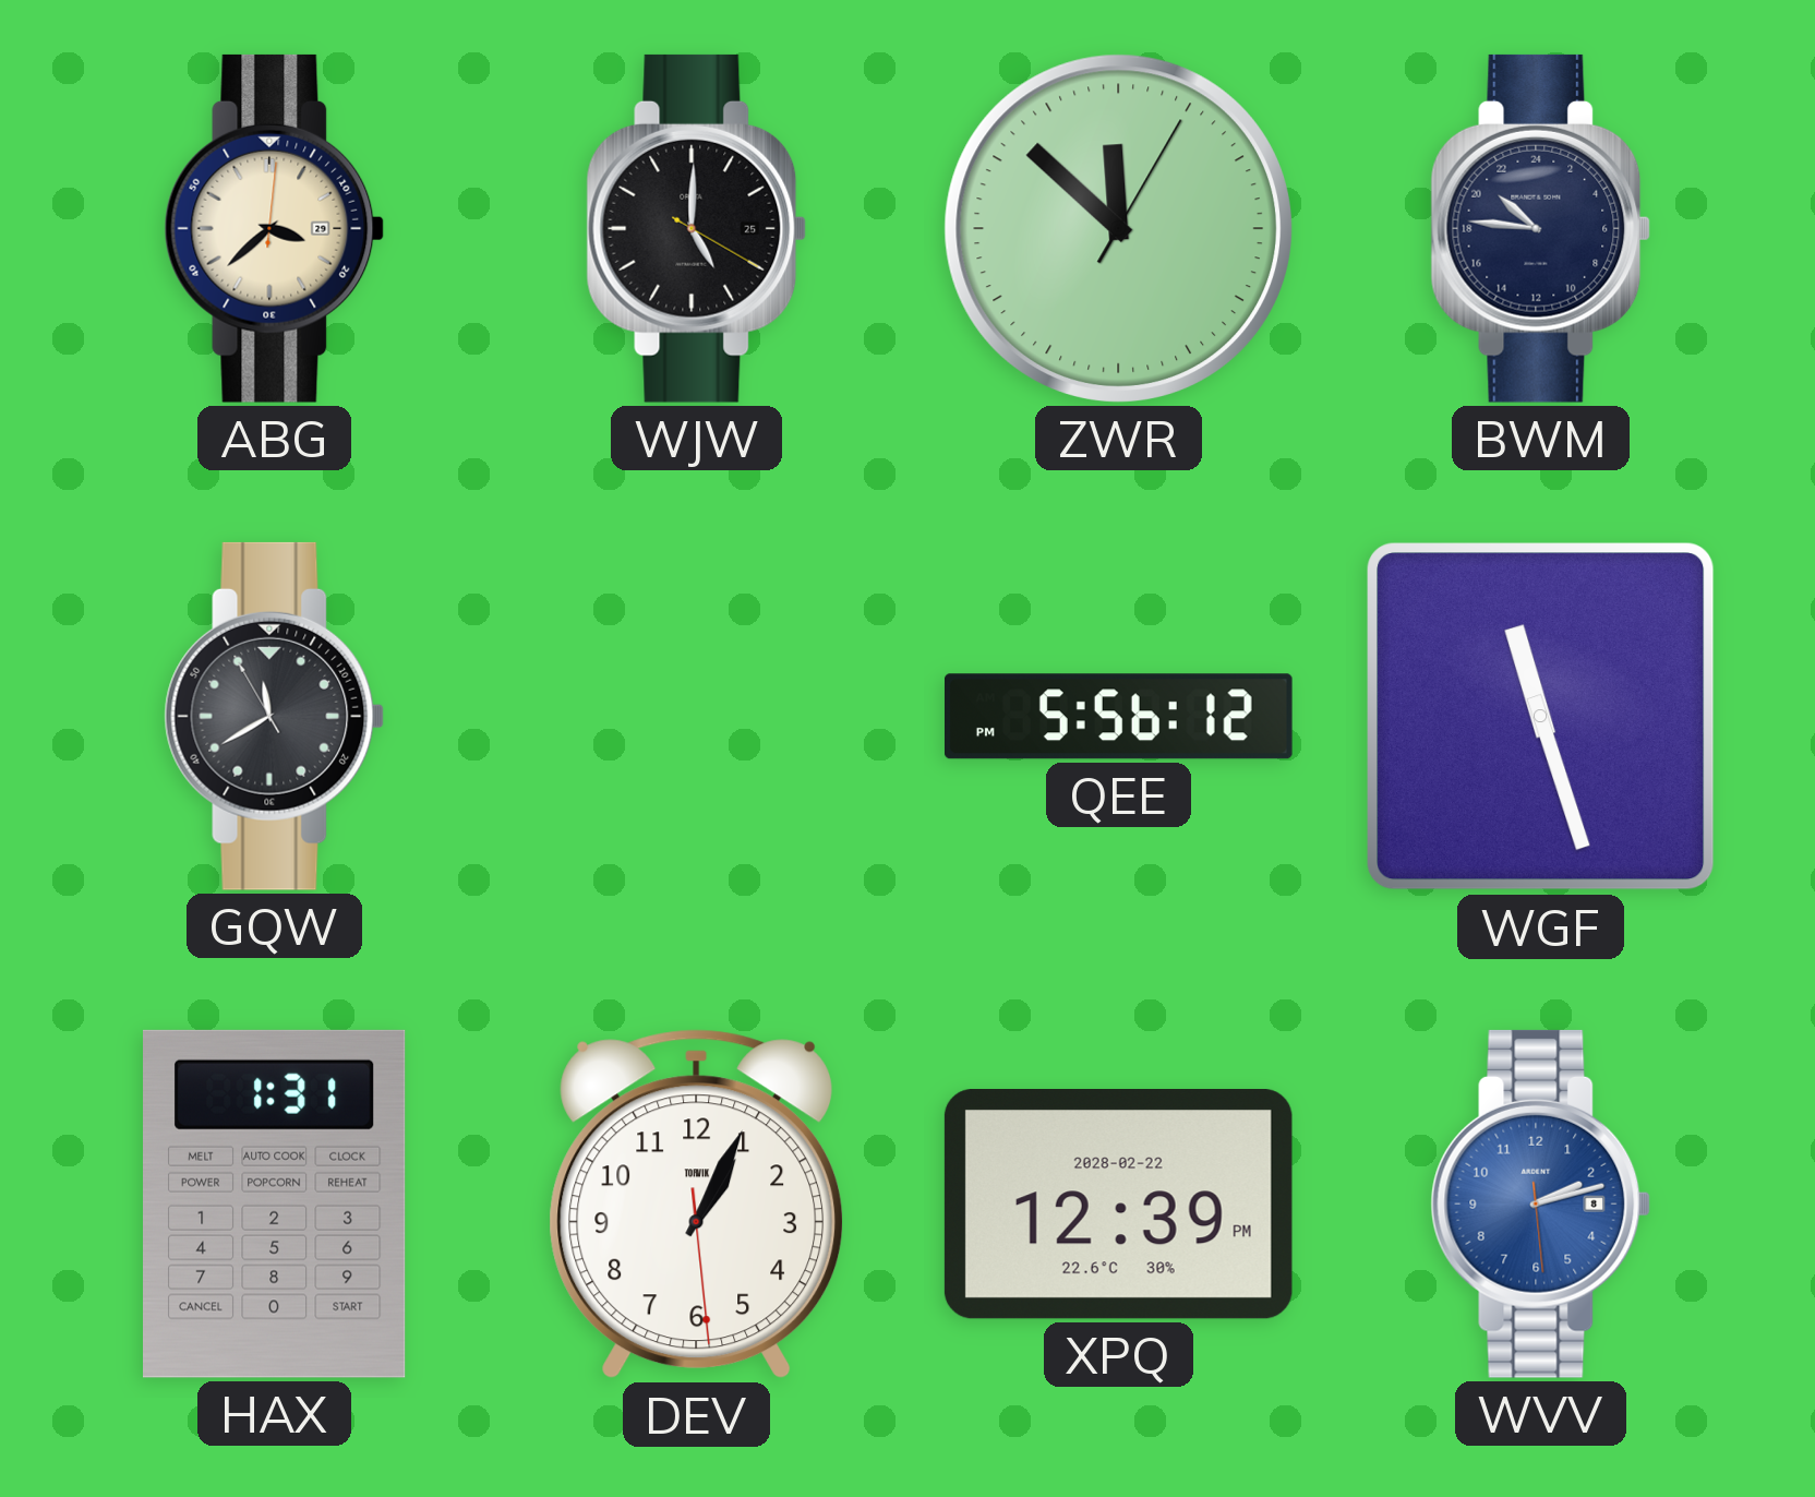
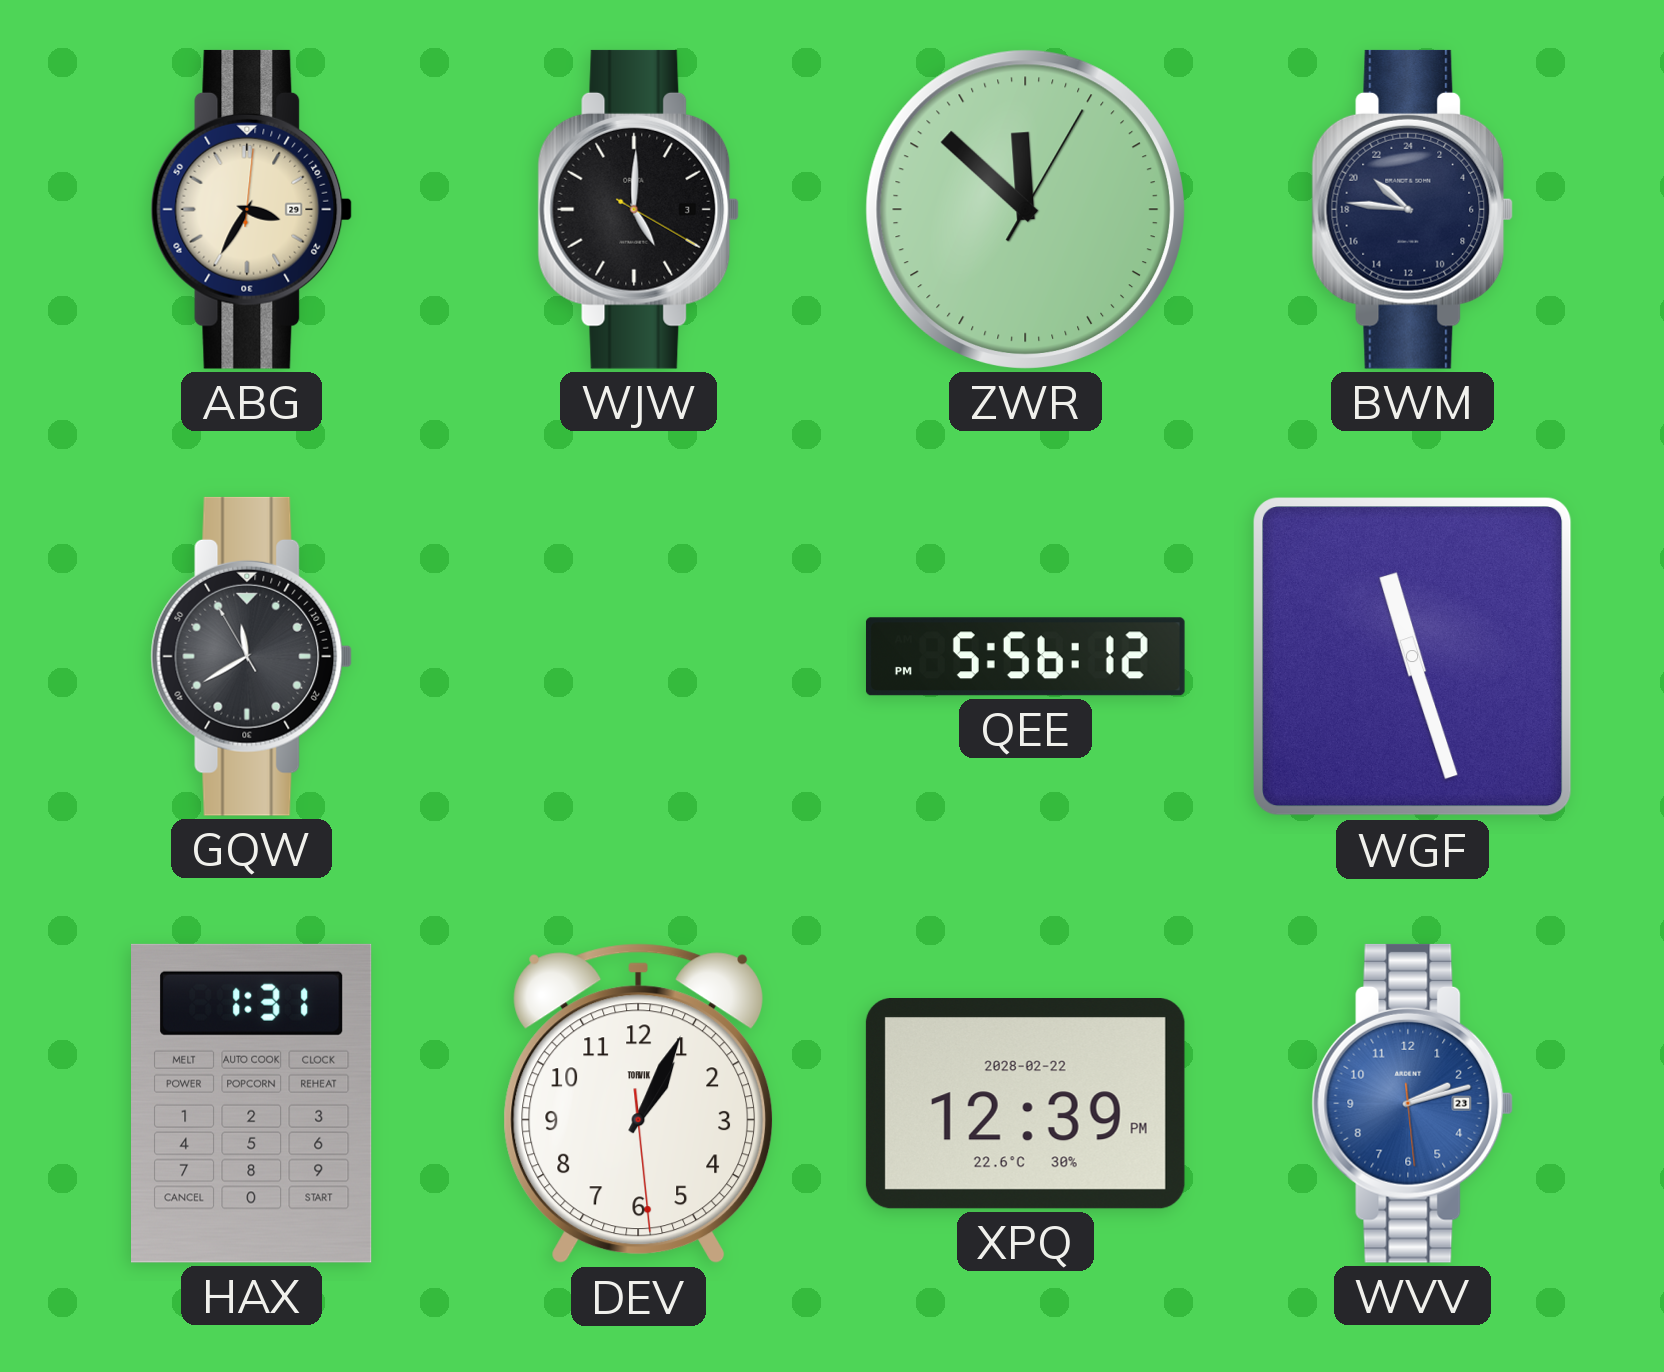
ABG: 3:38 -> 3:35
WJW date: 25 -> 3
WVV date: 8 -> 23
